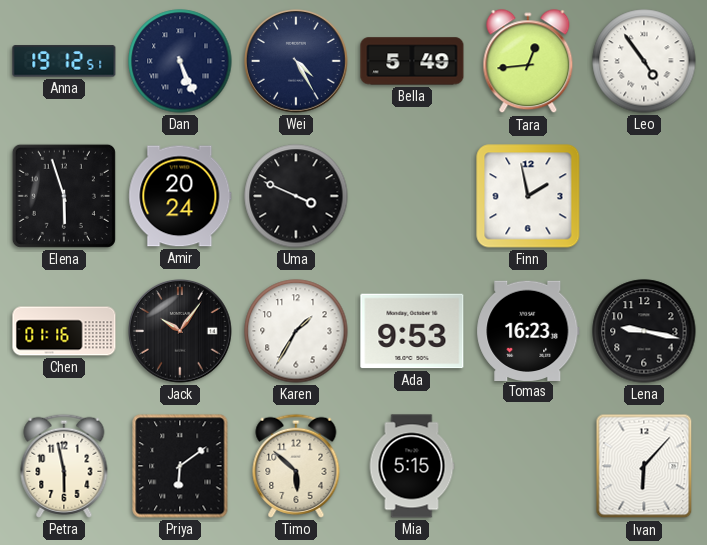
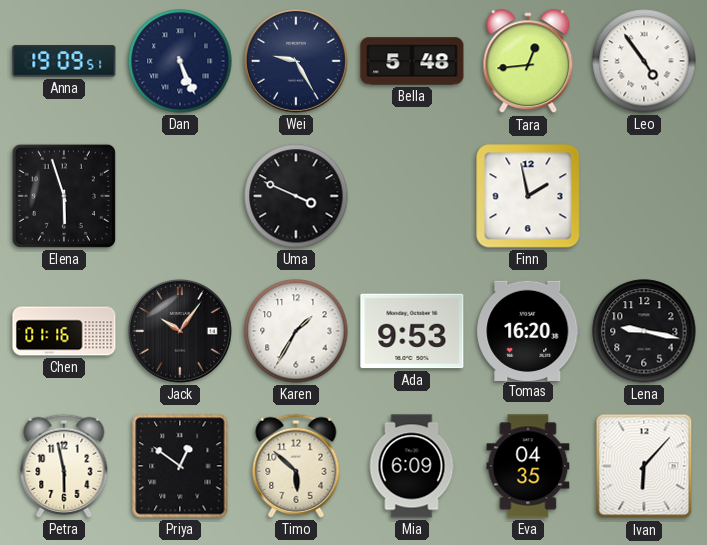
Anna: 19:12 -> 19:09
Wei: 4:25 -> 9:25
Bella: 5:49 -> 5:48
Amir: 20:24 -> none
Tomas: 16:23 -> 16:20
Priya: 6:09 -> 12:51
Mia: 5:15 -> 6:09
Eva: none -> 04:35
